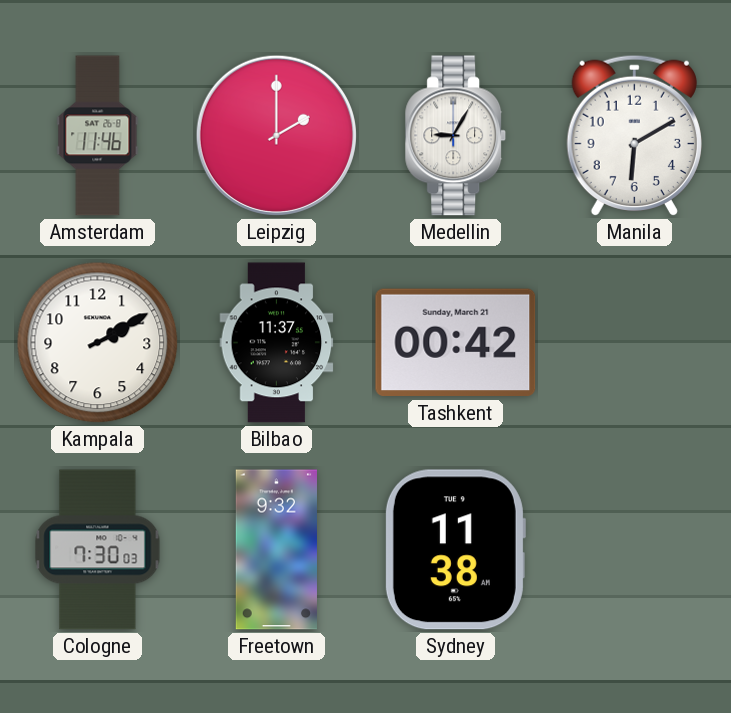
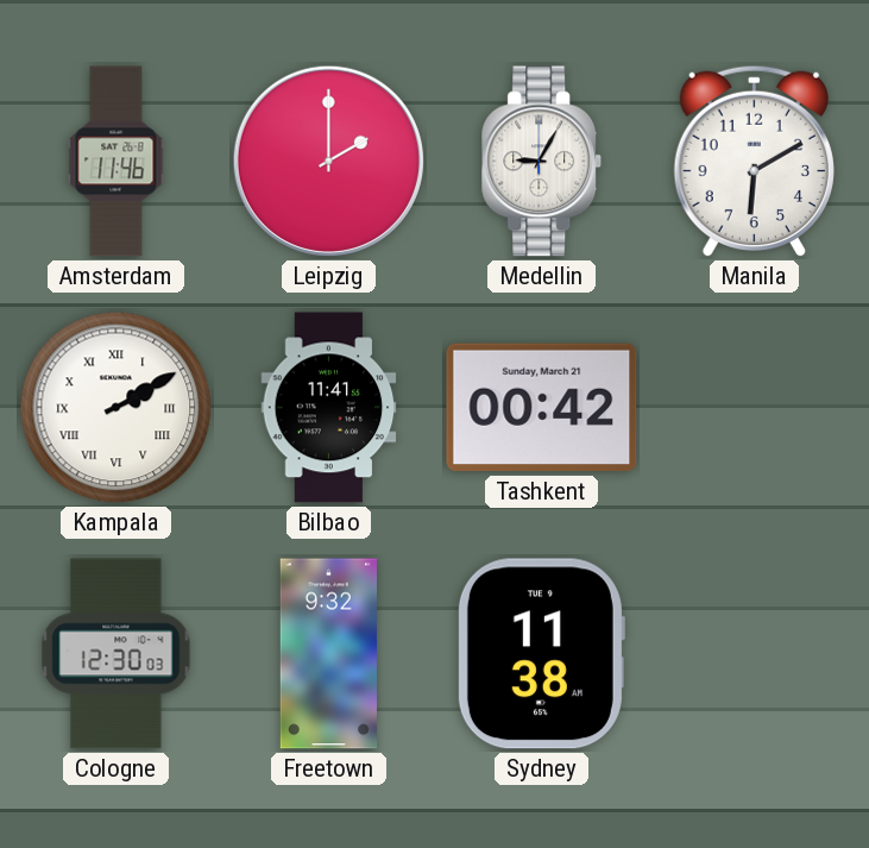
Kampala numerals: Arabic -> Roman
Bilbao: 11:37 -> 11:41
Cologne: 7:30 -> 12:30
